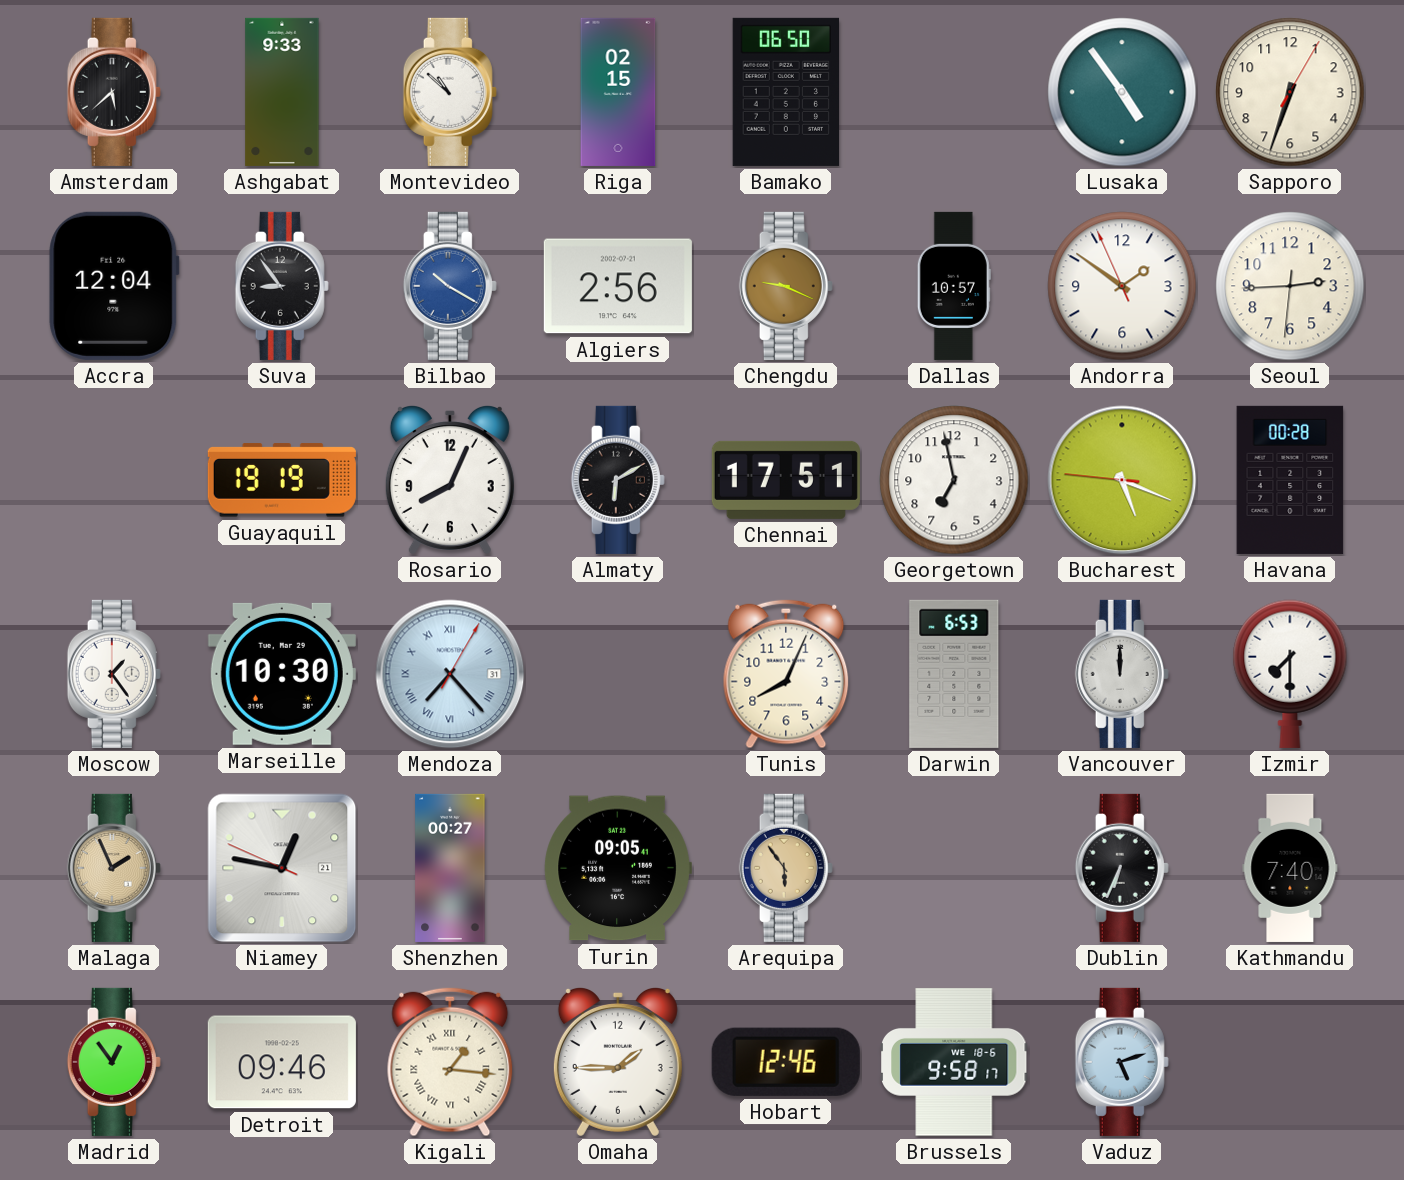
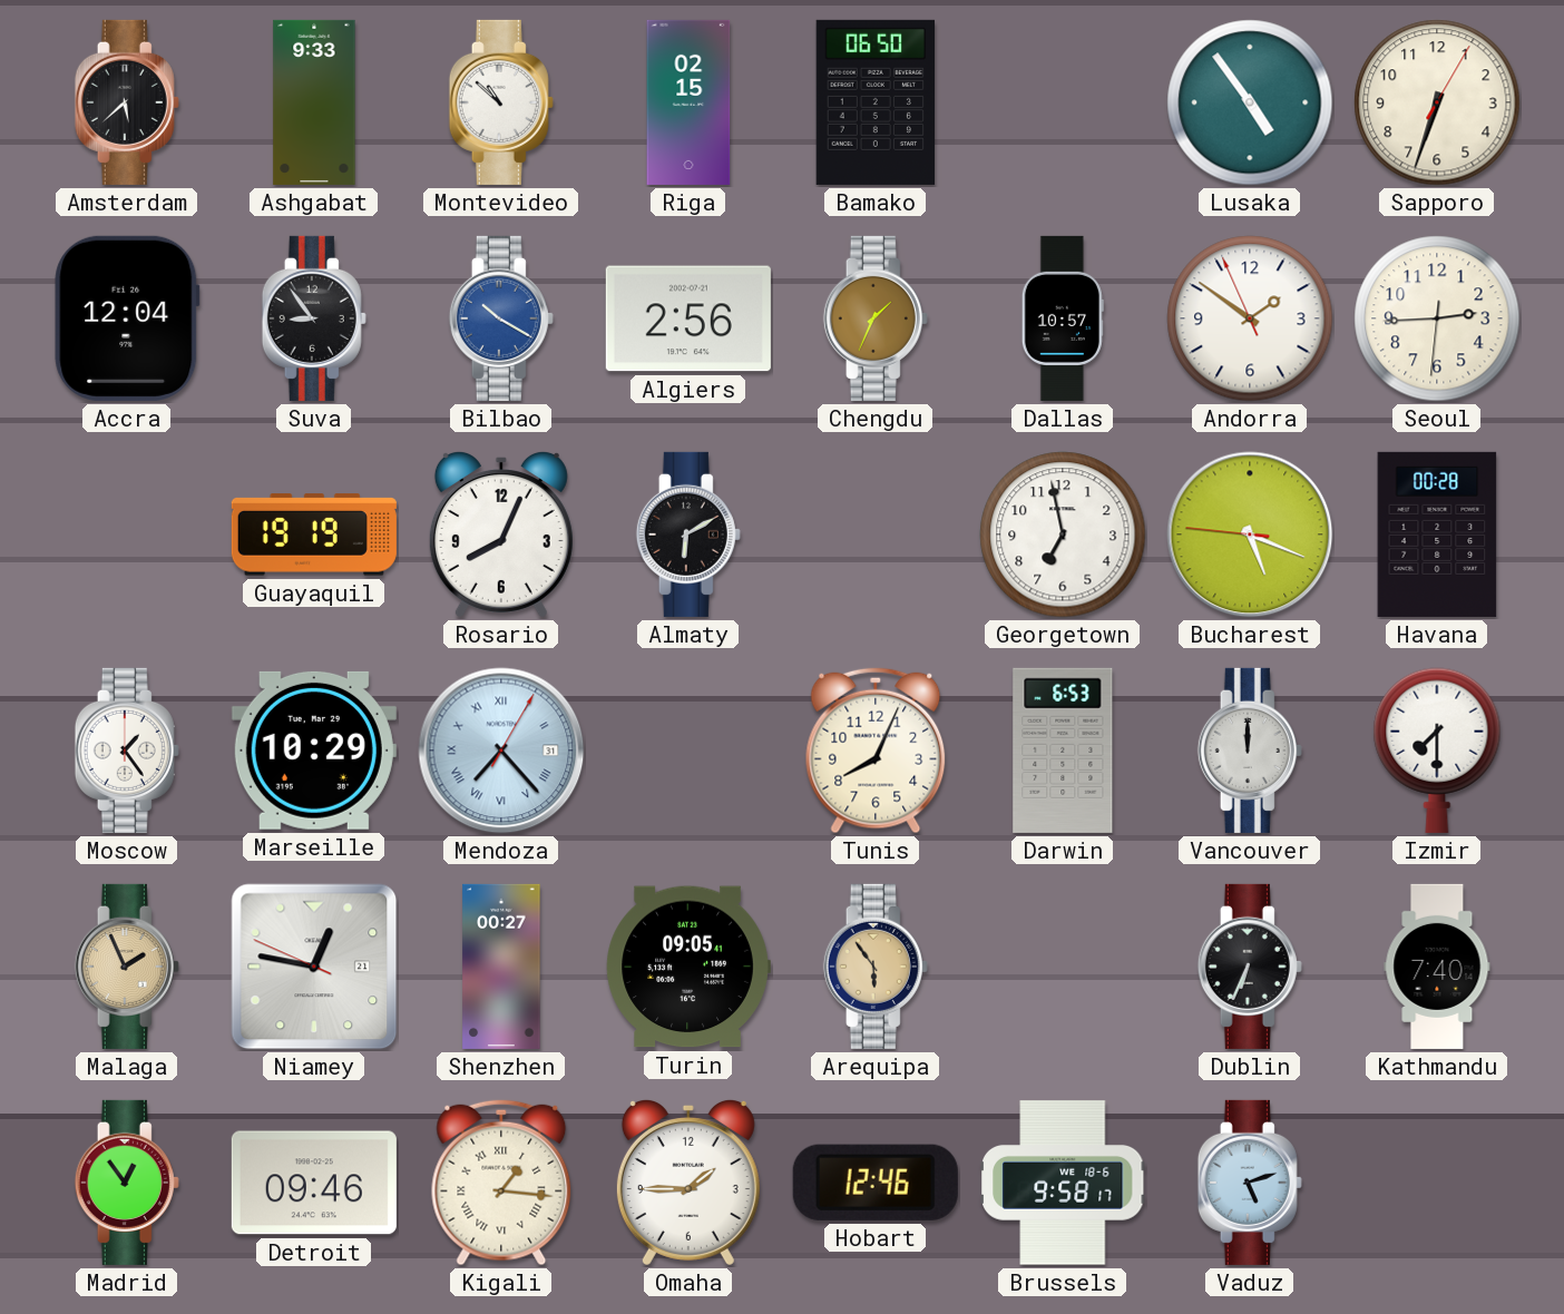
Chengdu: 9:19 -> 1:34
Chennai: 17:51 -> none
Marseille: 10:30 -> 10:29
